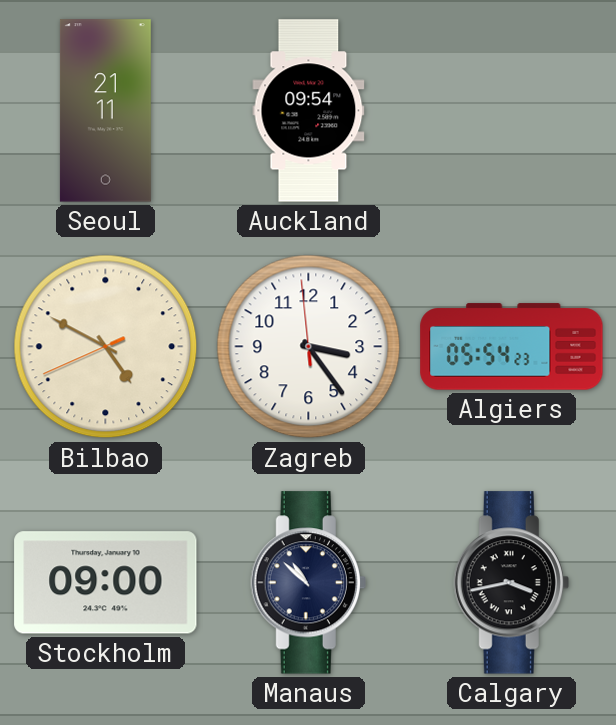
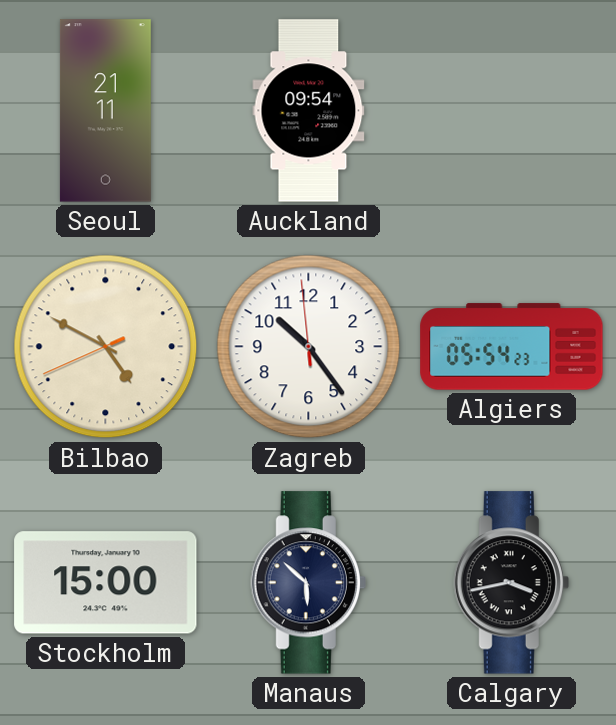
Zagreb: 3:23 -> 10:23
Stockholm: 09:00 -> 15:00
Manaus: 10:52 -> 5:52
